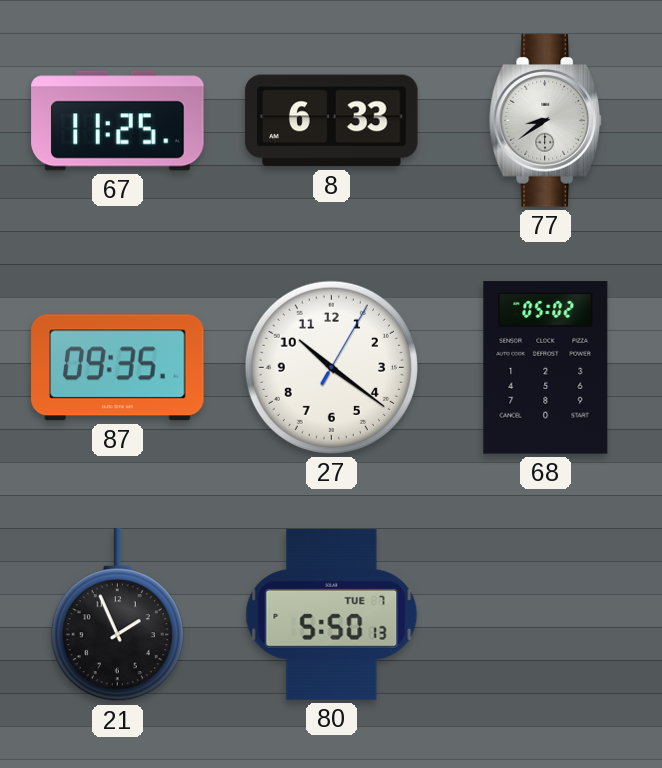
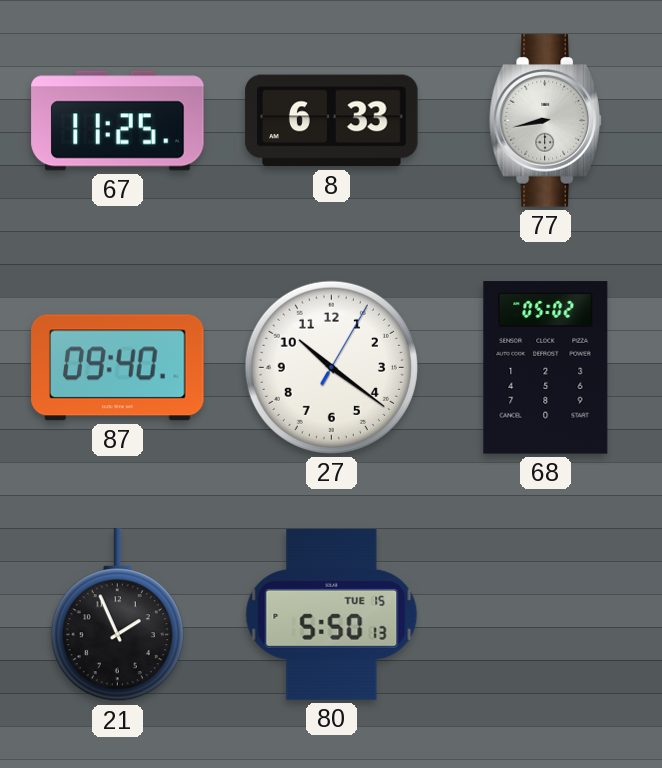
77: 8:39 -> 8:43
87: 09:35 -> 09:40
80 date: TUE 7 -> TUE 15
